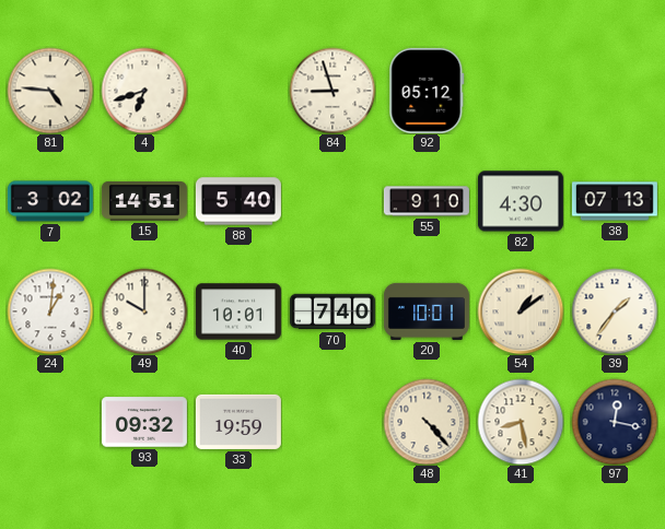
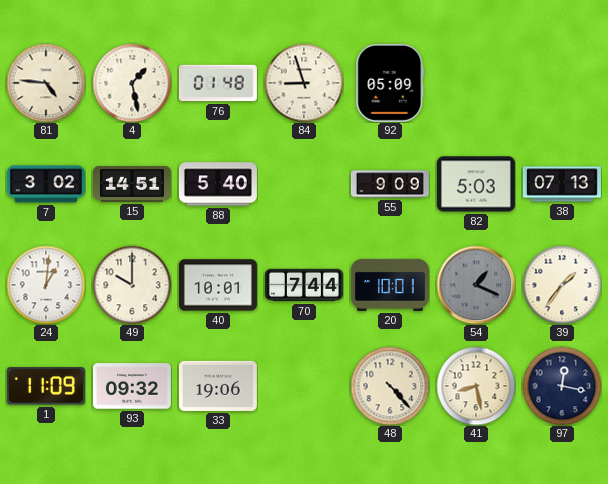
4: 6:42 -> 1:28
76: none -> 01:48
92: 05:12 -> 05:09
55: 9:10 -> 9:09
82: 4:30 -> 5:03
70: 7:40 -> 7:44
54: 1:09 -> 1:19
54 dial: cream -> grey
1: none -> 11:09
33: 19:59 -> 19:06
